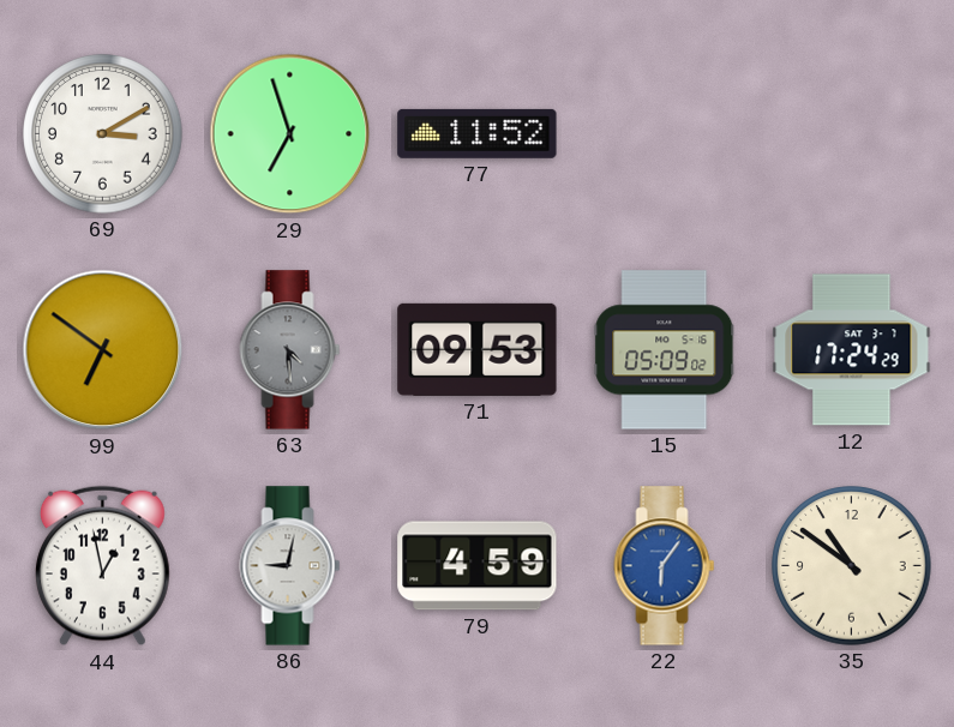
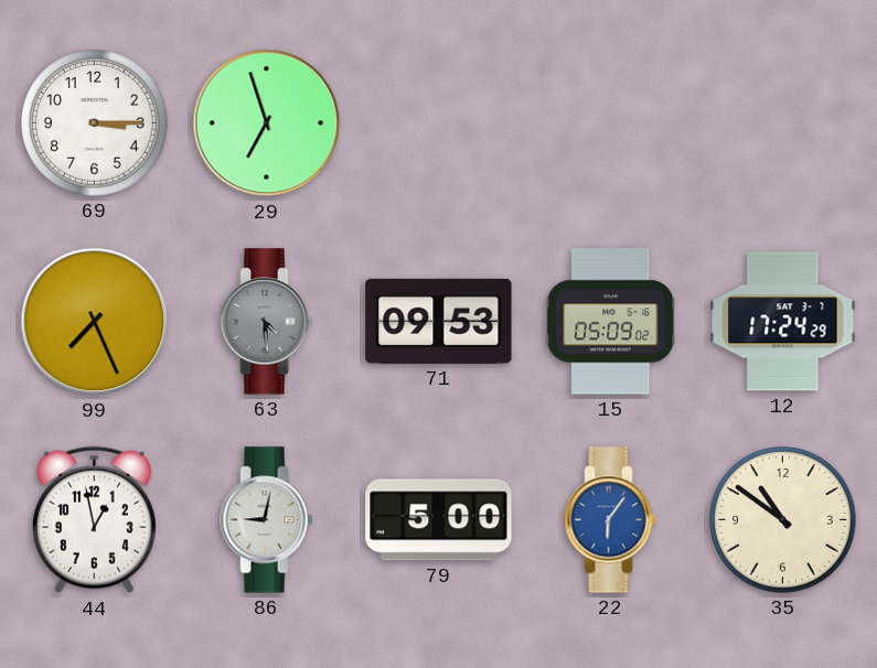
69: 3:10 -> 3:15
77: 11:52 -> none
99: 6:51 -> 7:26
79: 4:59 -> 5:00
